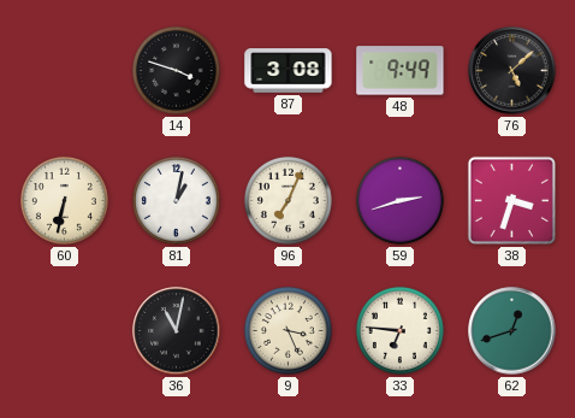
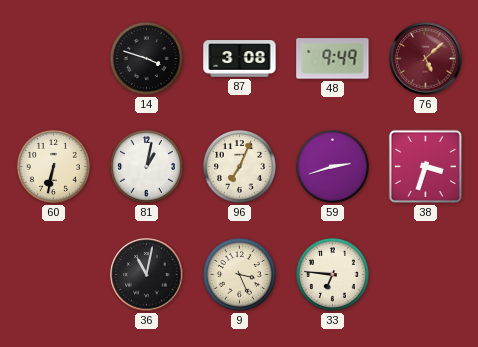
76 dial: black -> burgundy
62: 12:42 -> none
